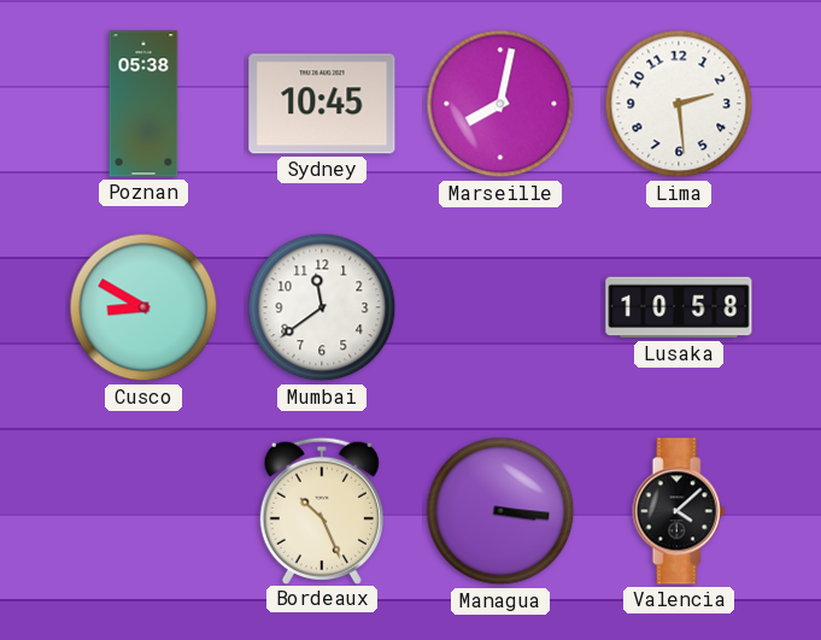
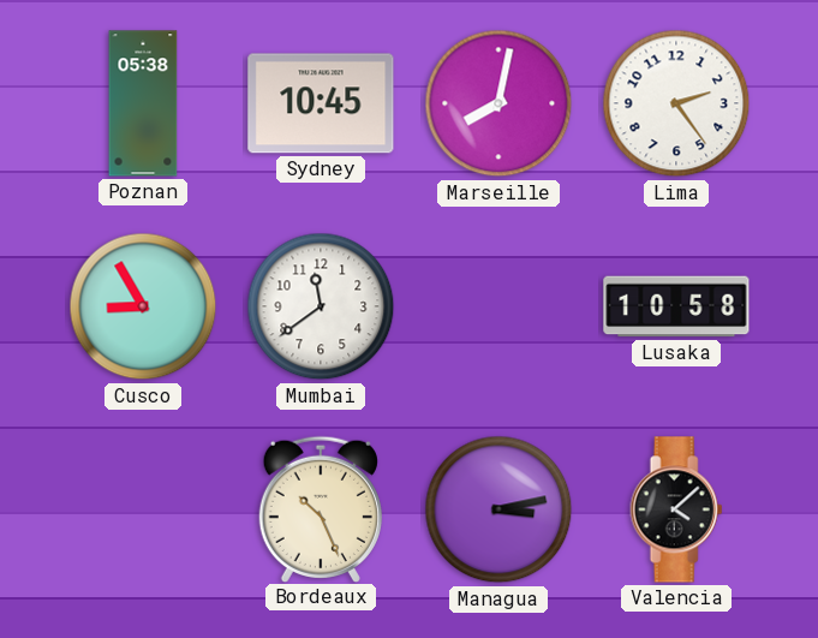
Lima: 2:29 -> 2:24
Cusco: 8:50 -> 8:55
Managua: 3:16 -> 3:13
